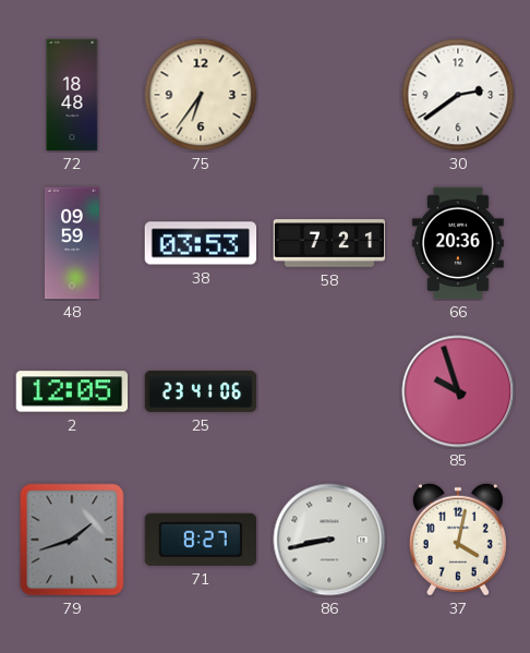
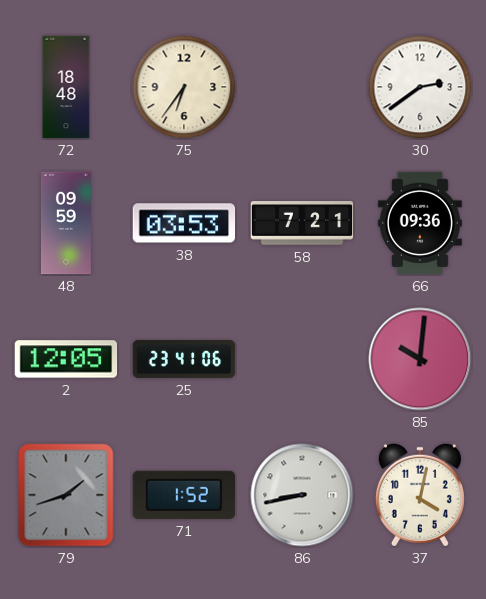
66: 20:36 -> 09:36
85: 9:57 -> 10:01
71: 8:27 -> 1:52
